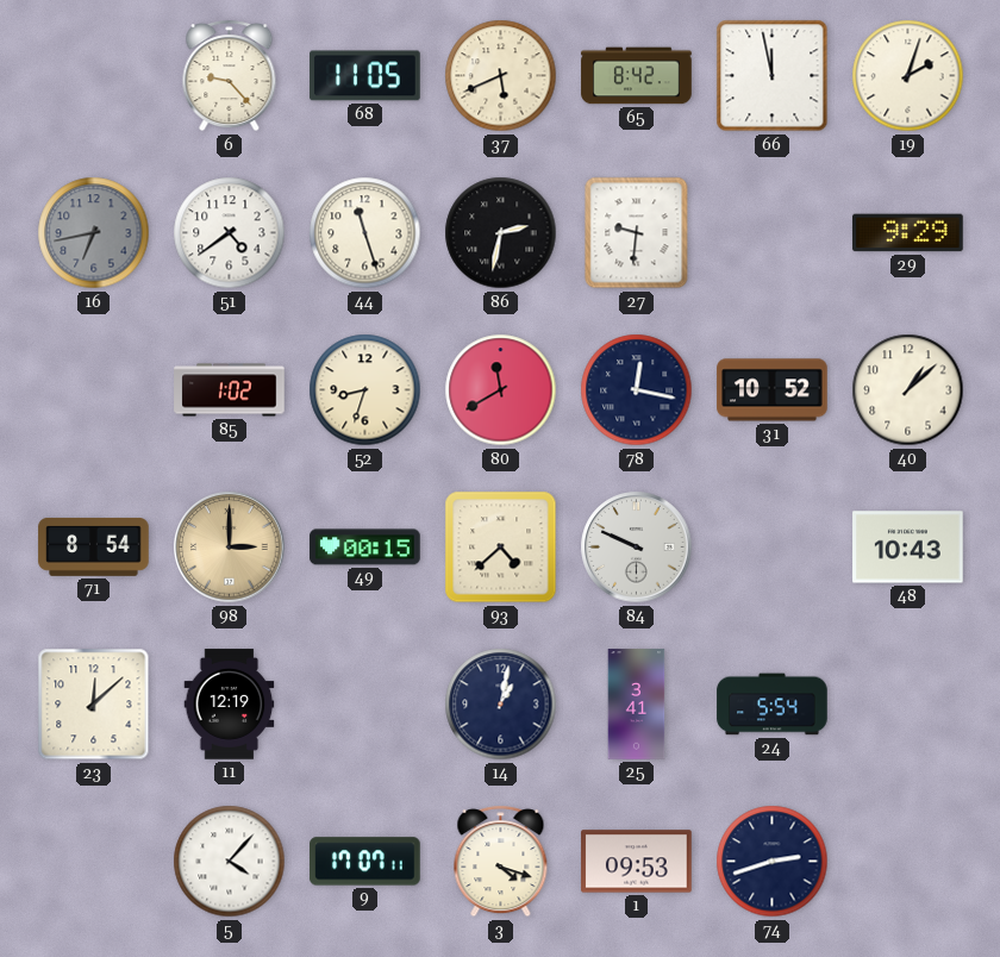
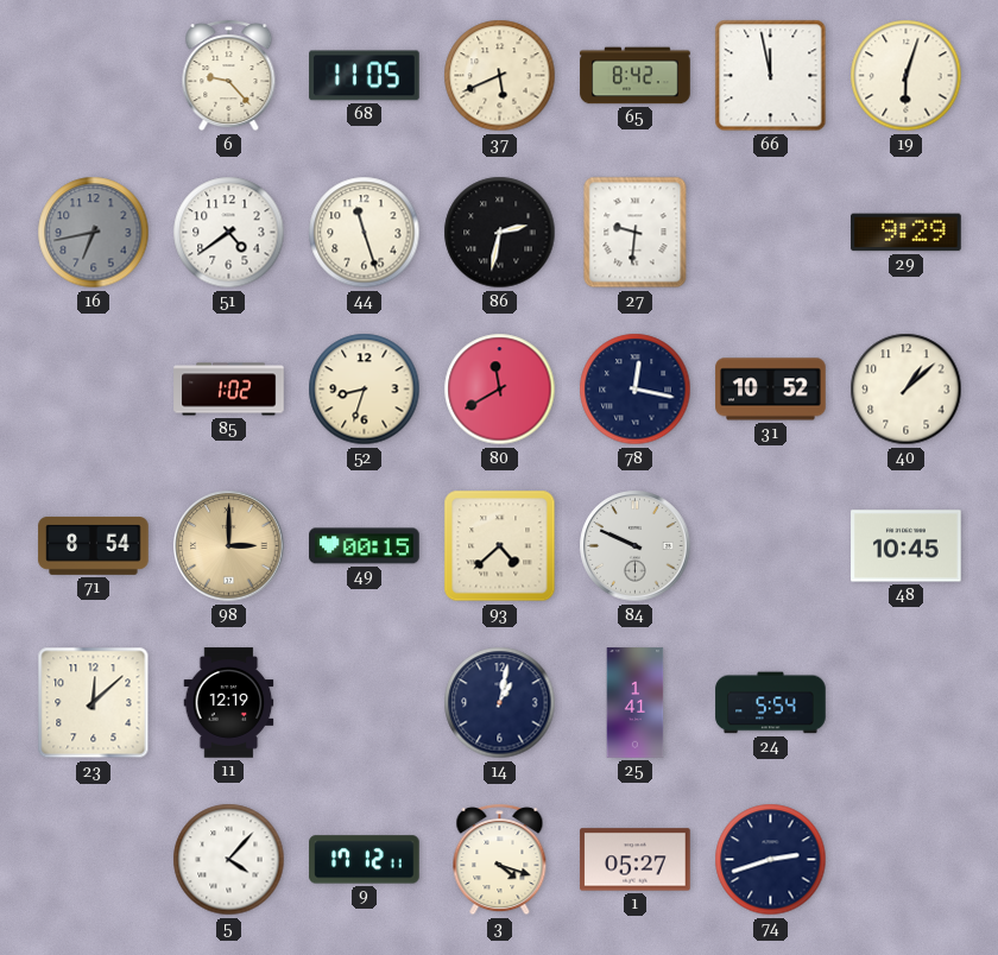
19: 2:03 -> 6:03
48: 10:43 -> 10:45
25: 3:41 -> 1:41
9: 17:07 -> 17:12
1: 09:53 -> 05:27
